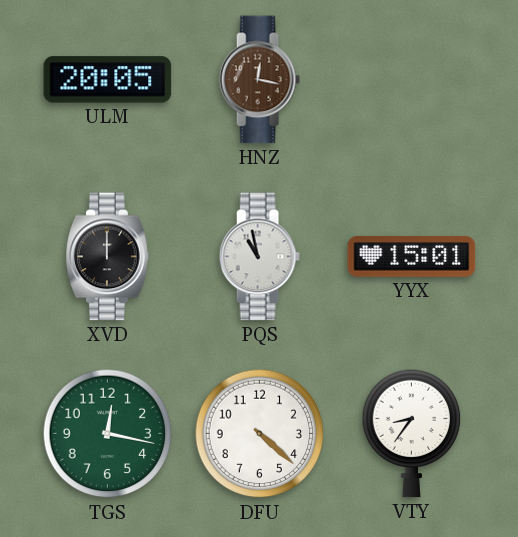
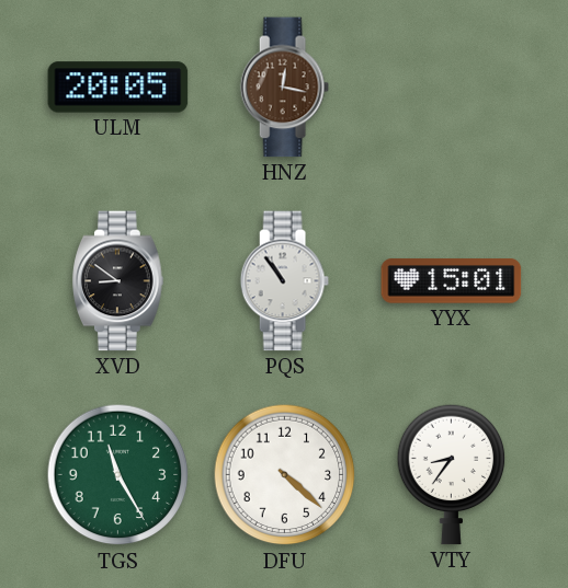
XVD: 12:00 -> 8:51
PQS: 10:58 -> 10:54
TGS: 12:17 -> 11:25
